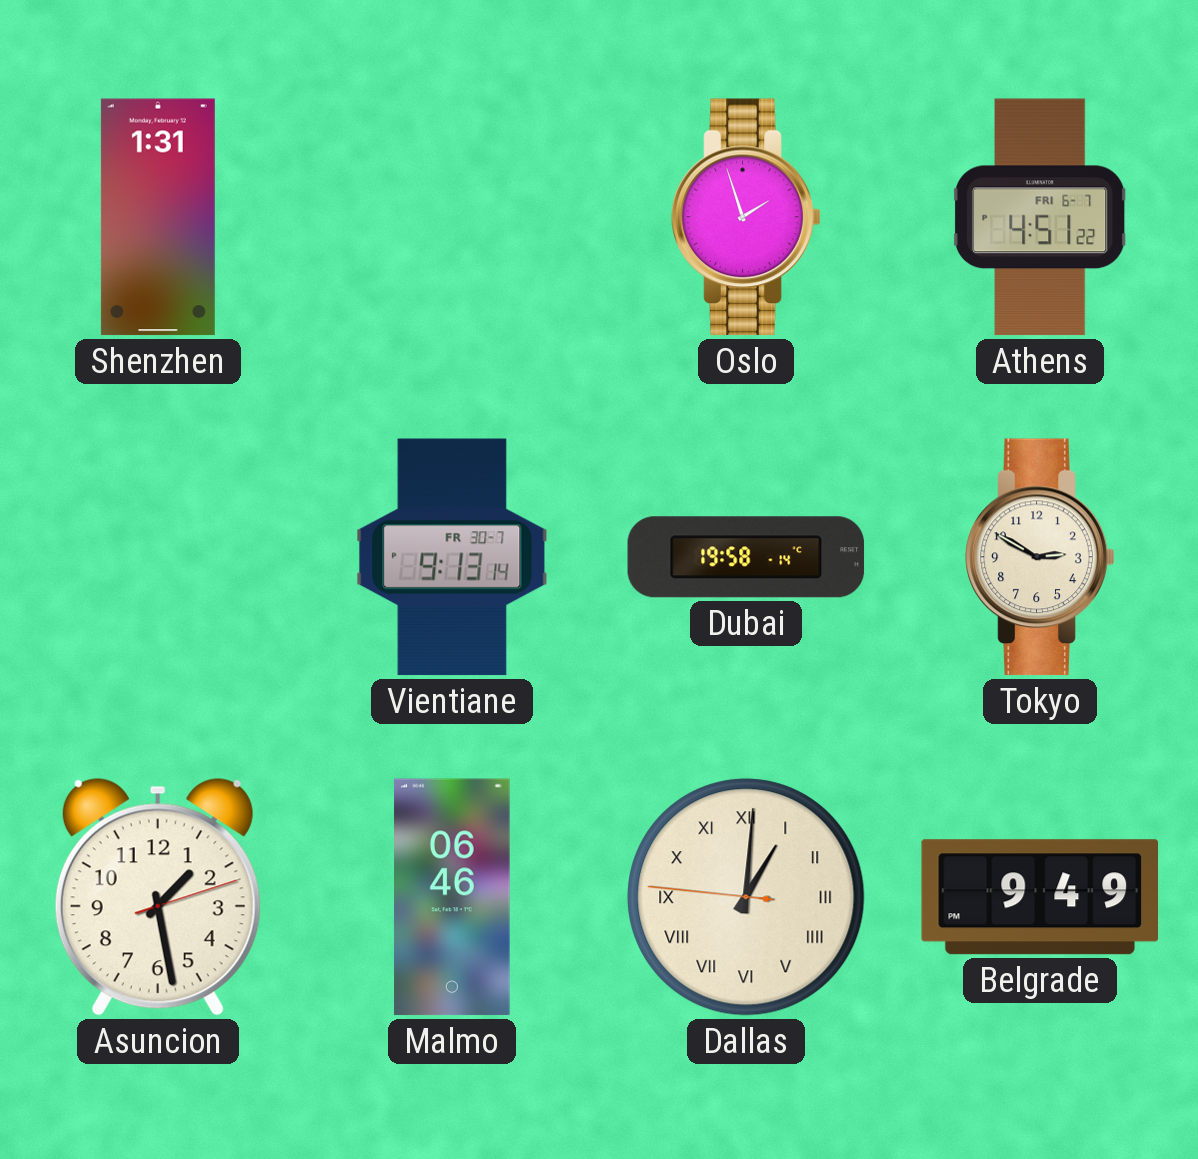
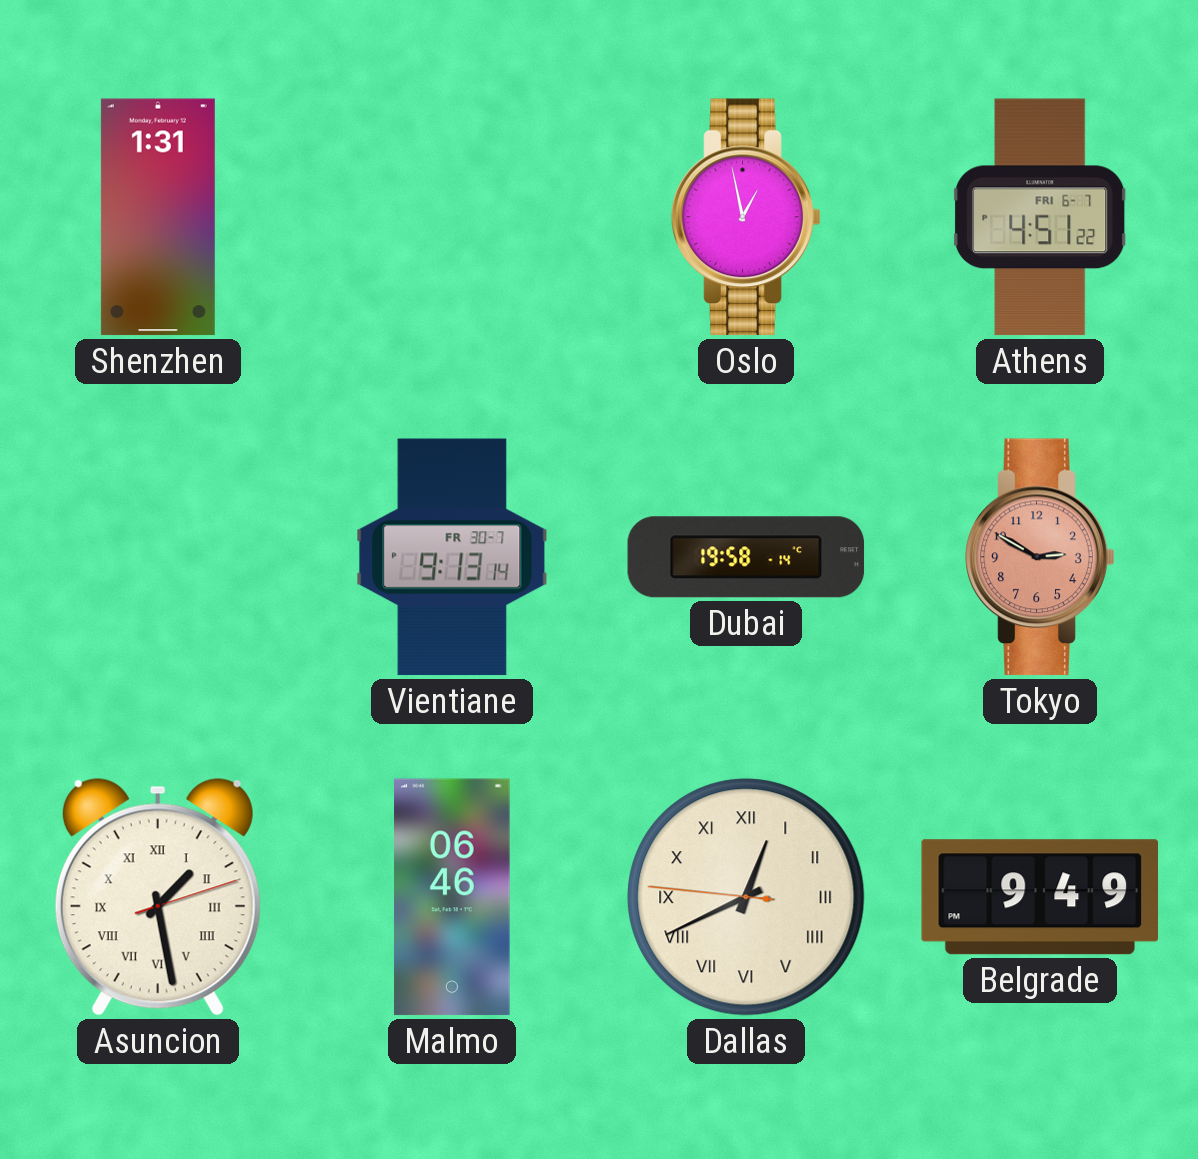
Oslo: 1:57 -> 12:58
Tokyo dial: cream -> salmon
Asuncion numerals: Arabic -> Roman
Dallas: 1:00 -> 12:40
